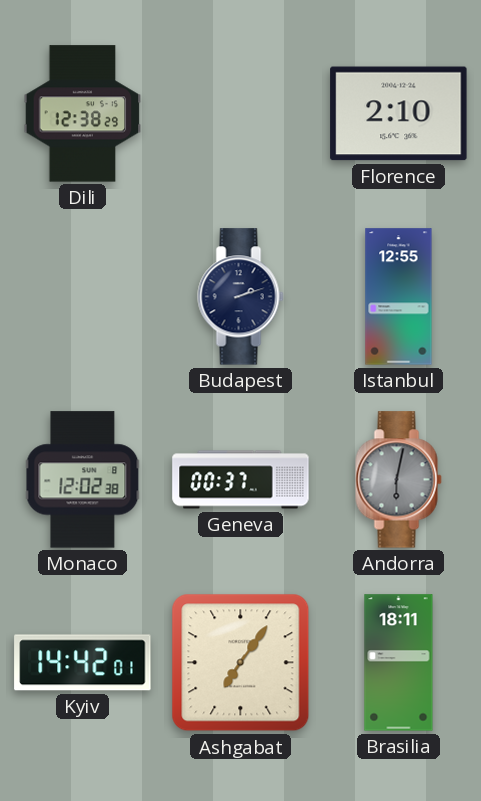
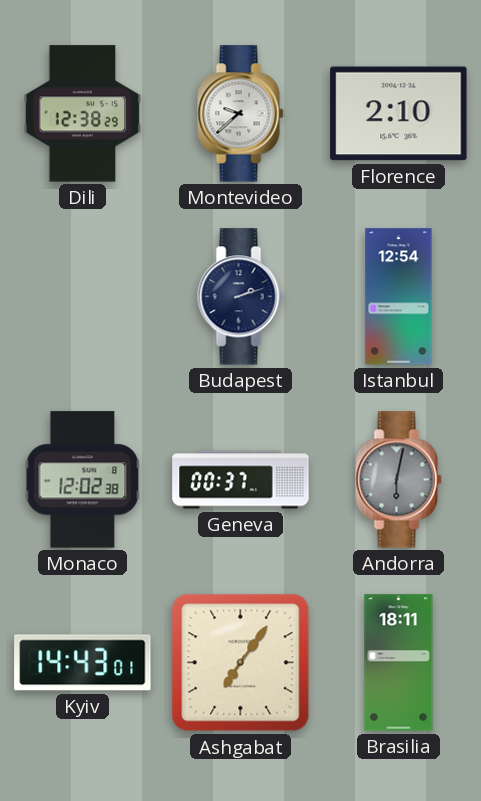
Montevideo: none -> 9:38
Istanbul: 12:55 -> 12:54
Kyiv: 14:42 -> 14:43
